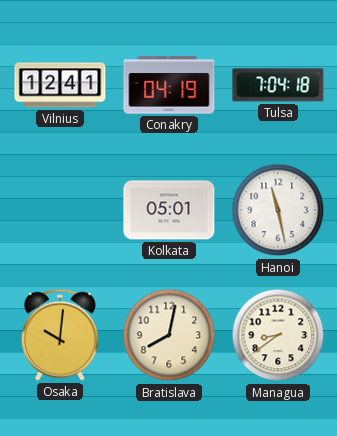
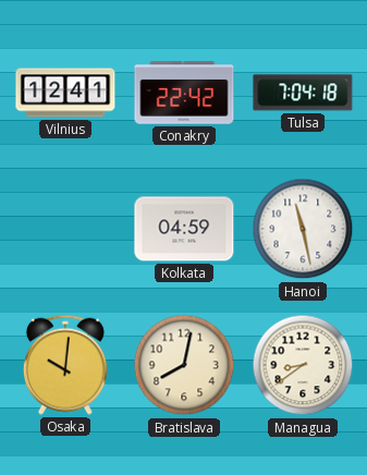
Conakry: 04:19 -> 22:42
Kolkata: 05:01 -> 04:59
